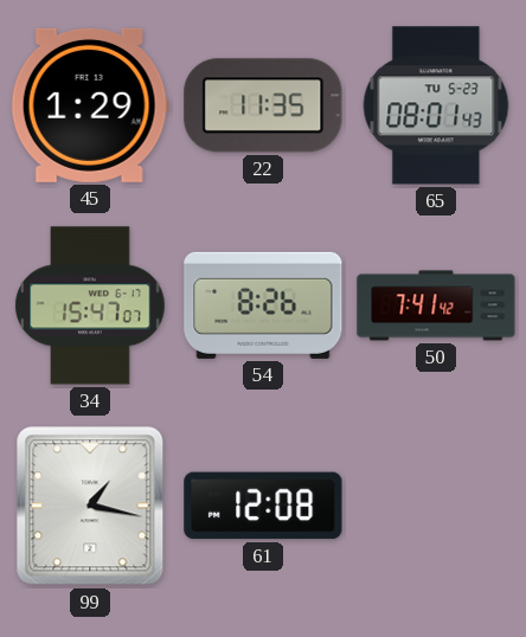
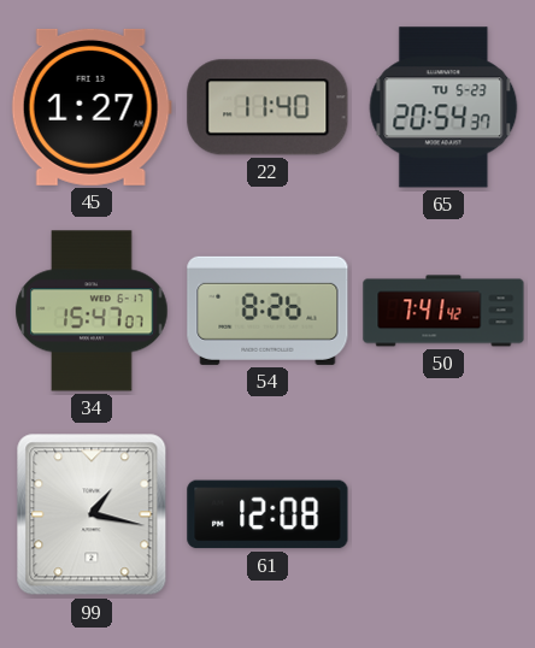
45: 1:29 -> 1:27
22: 11:35 -> 11:40
65: 08:01 -> 20:54
